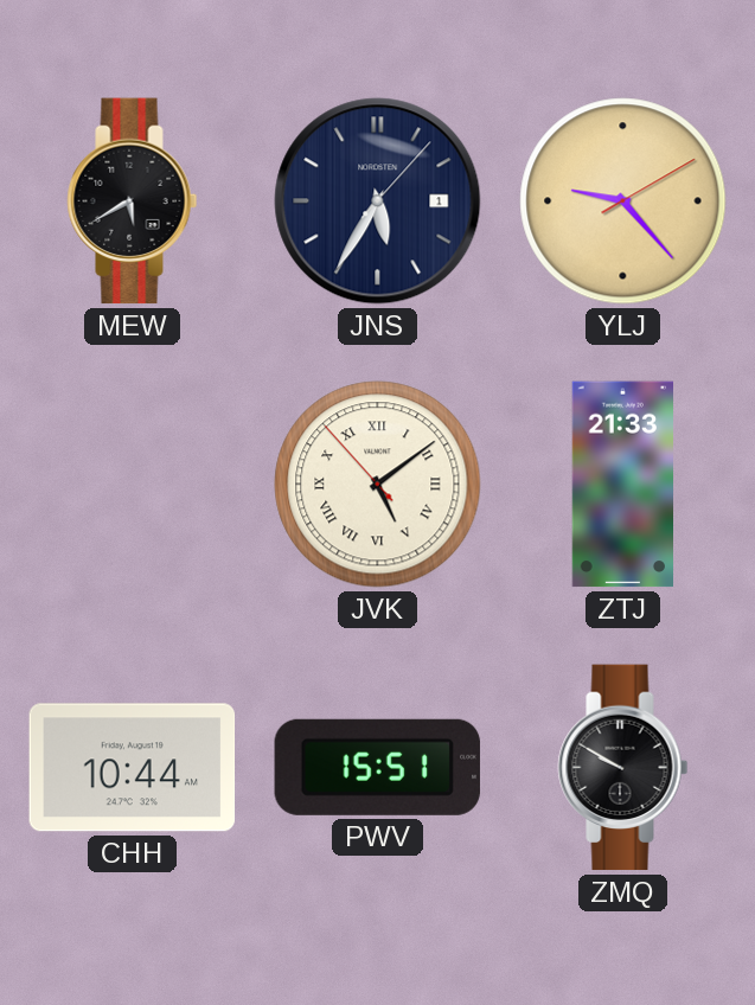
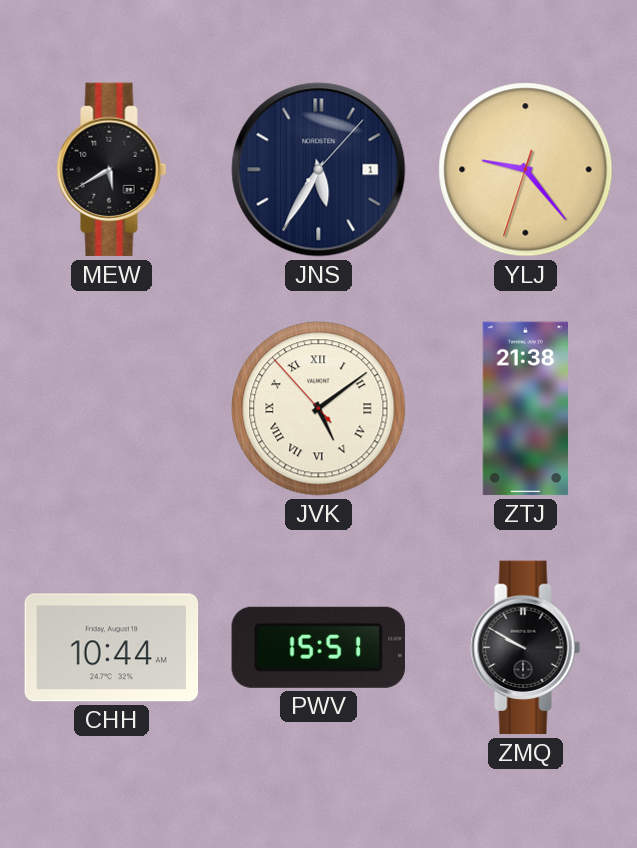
YLJ: 9:23:10 -> 9:23:33
ZTJ: 21:33 -> 21:38
